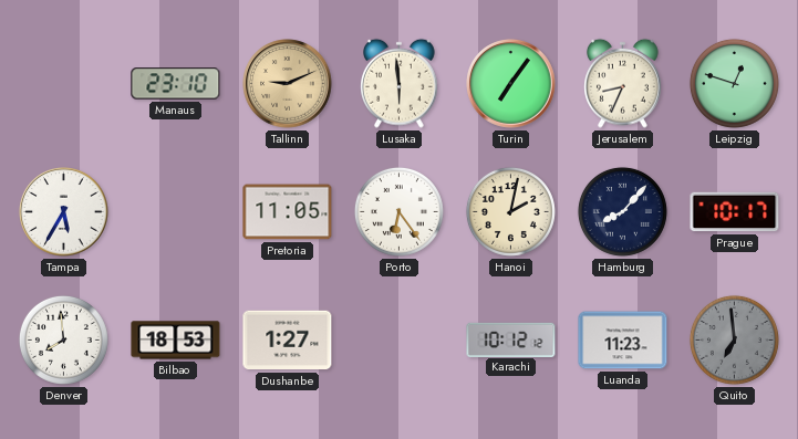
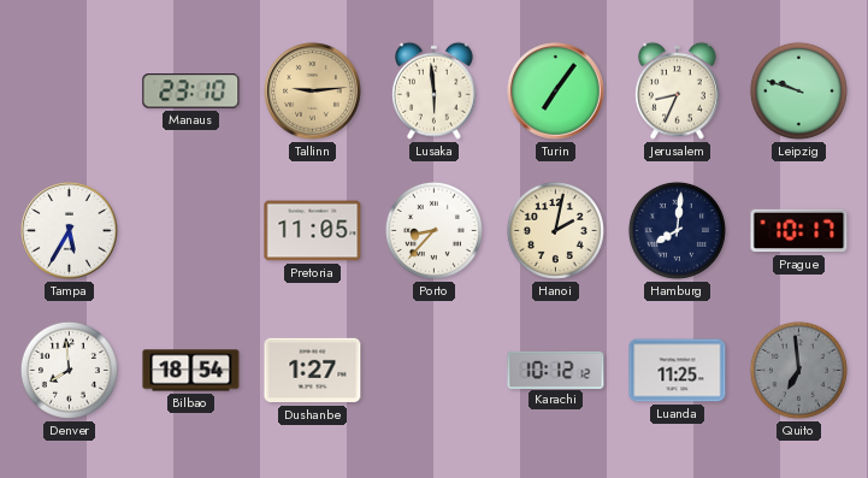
Tallinn: 9:11 -> 9:14
Leipzig: 12:48 -> 9:48
Porto: 6:24 -> 8:37
Hamburg: 8:07 -> 8:01
Bilbao: 18:53 -> 18:54
Luanda: 11:23 -> 11:25
